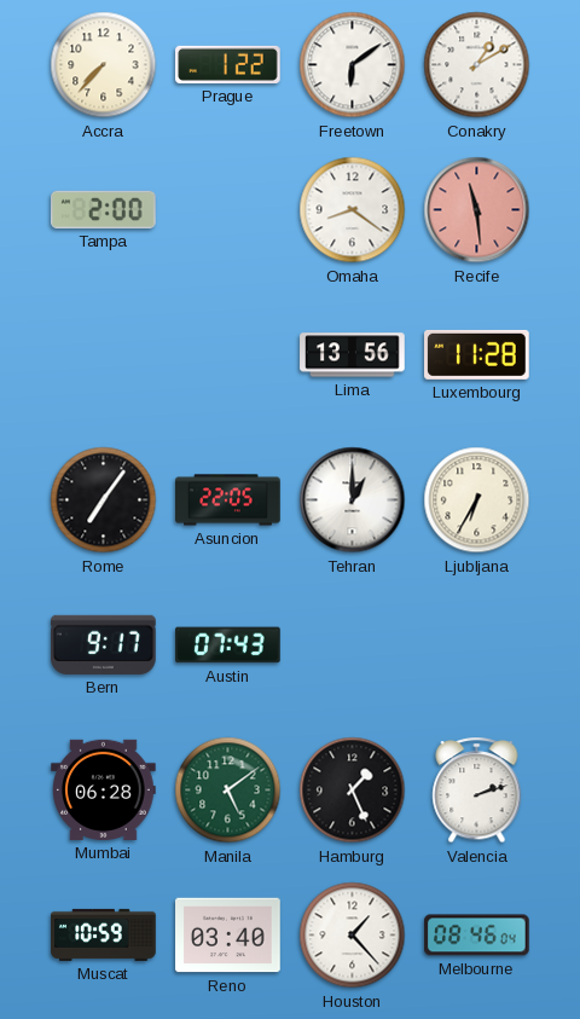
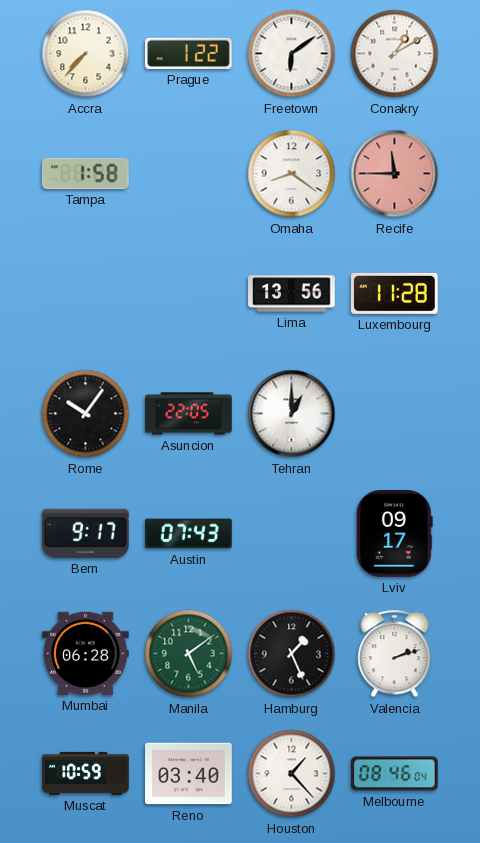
Tampa: 2:00 -> 1:58
Recife: 11:29 -> 11:45
Rome: 7:06 -> 10:06
Ljubljana: 6:35 -> none
Lviv: none -> 09:17
